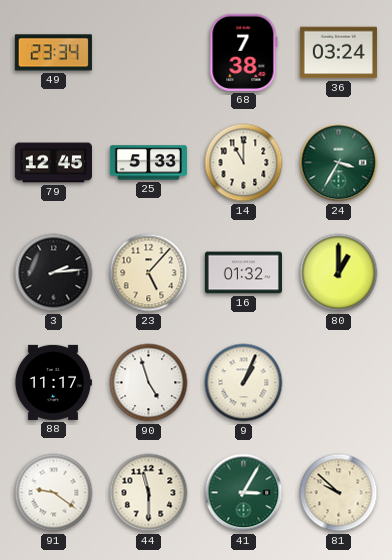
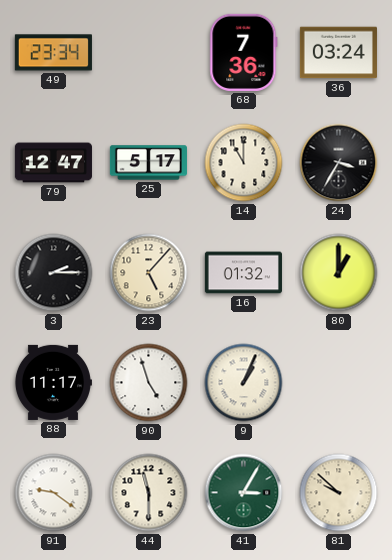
68: 7:38 -> 7:36
79: 12:45 -> 12:47
25: 5:33 -> 5:17
24 dial: green -> black
3: 2:14 -> 2:15
